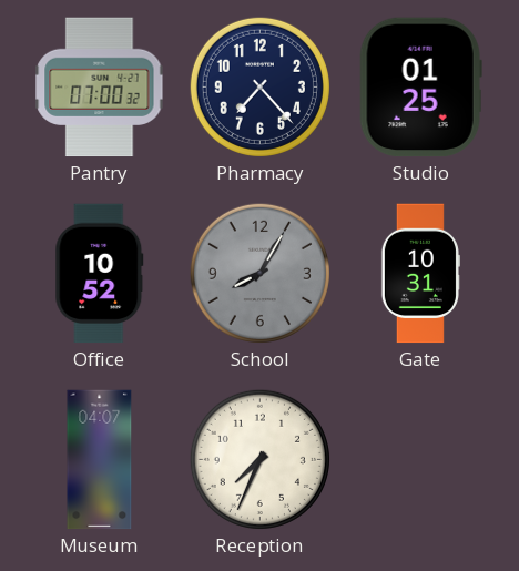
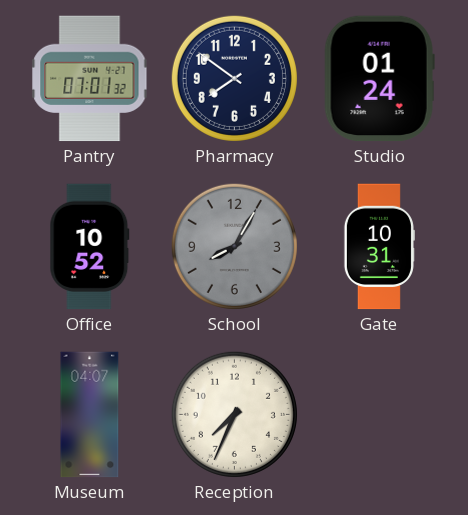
Pantry: 07:00 -> 07:01
Pharmacy: 7:23 -> 7:51
Studio: 01:25 -> 01:24
